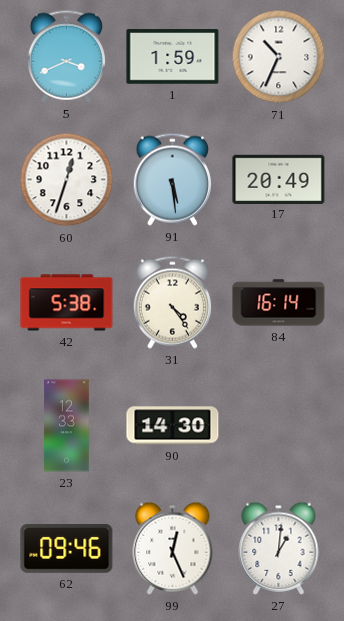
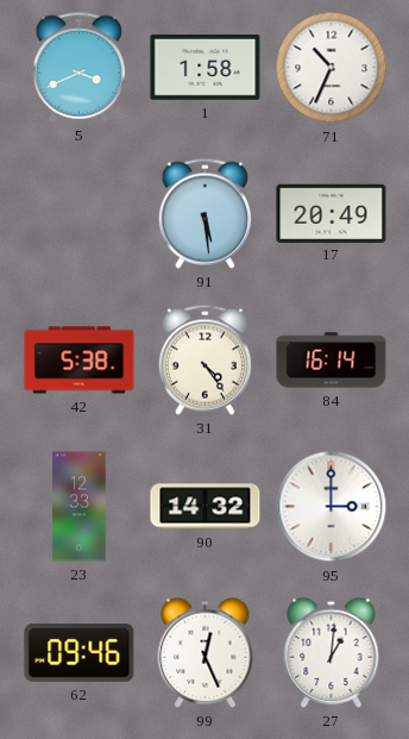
1: 1:59 -> 1:58
60: 12:33 -> none
90: 14:30 -> 14:32
95: none -> 3:00
